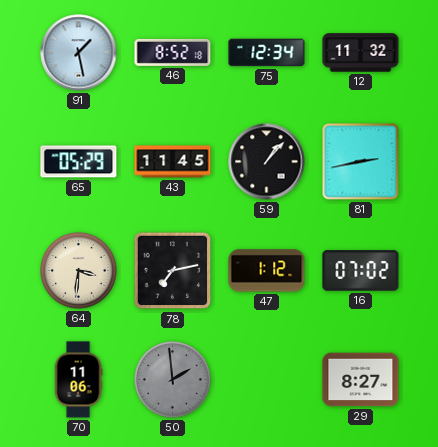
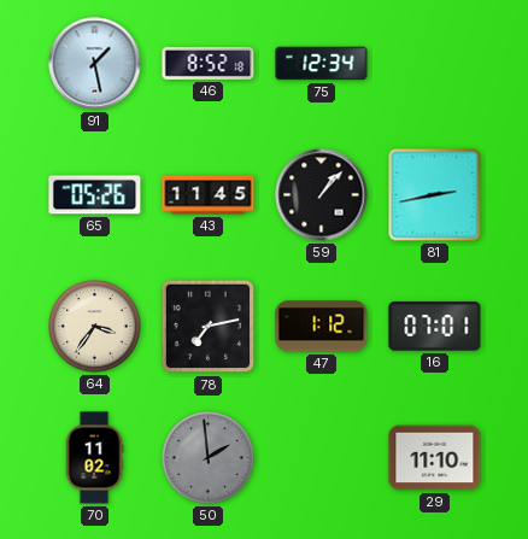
12: 11:32 -> none
65: 05:29 -> 05:26
64: 3:31 -> 3:36
16: 07:02 -> 07:01
70: 11:06 -> 11:02
29: 8:27 -> 11:10
